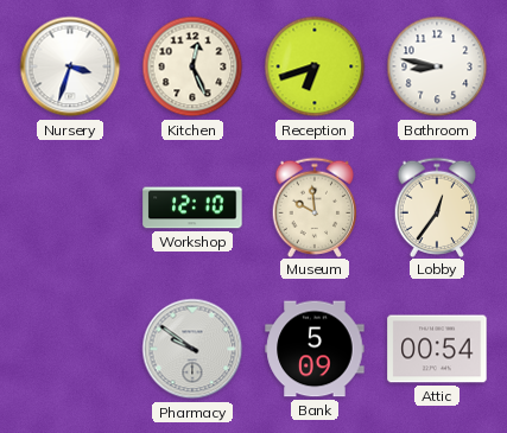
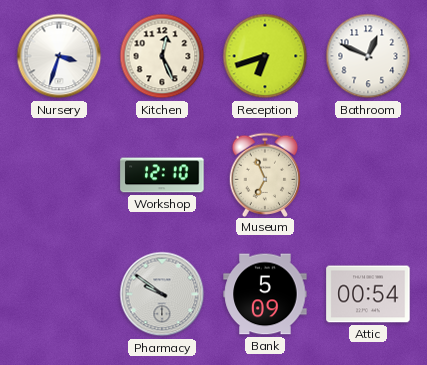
Bathroom: 8:47 -> 12:49
Museum: 9:59 -> 6:56
Lobby: 12:36 -> none
